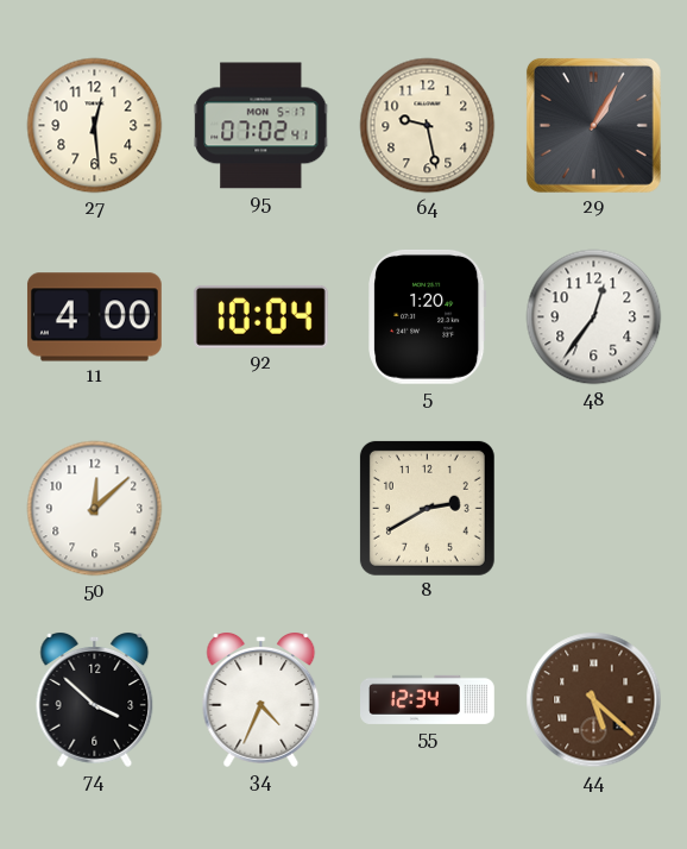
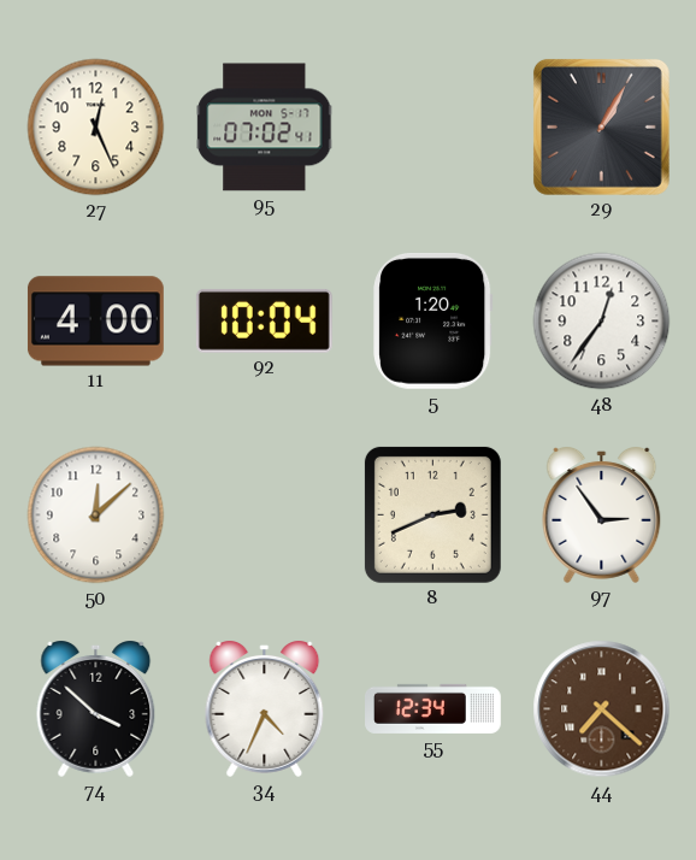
27: 12:29 -> 12:26
64: 9:28 -> none
8: 2:40 -> 2:41
97: none -> 2:54
44: 5:22 -> 7:22
